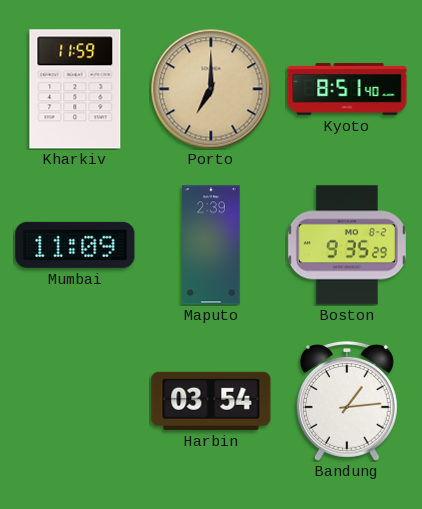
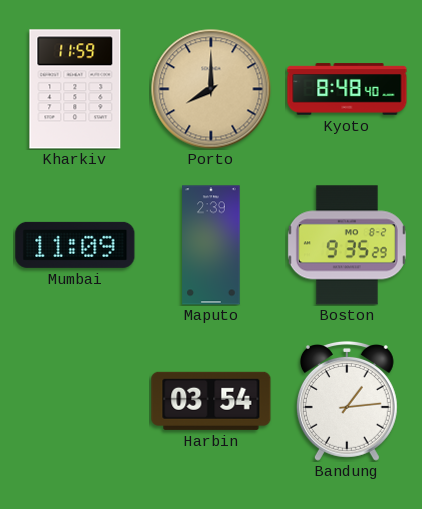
Porto: 7:00 -> 8:00
Kyoto: 8:51 -> 8:48
